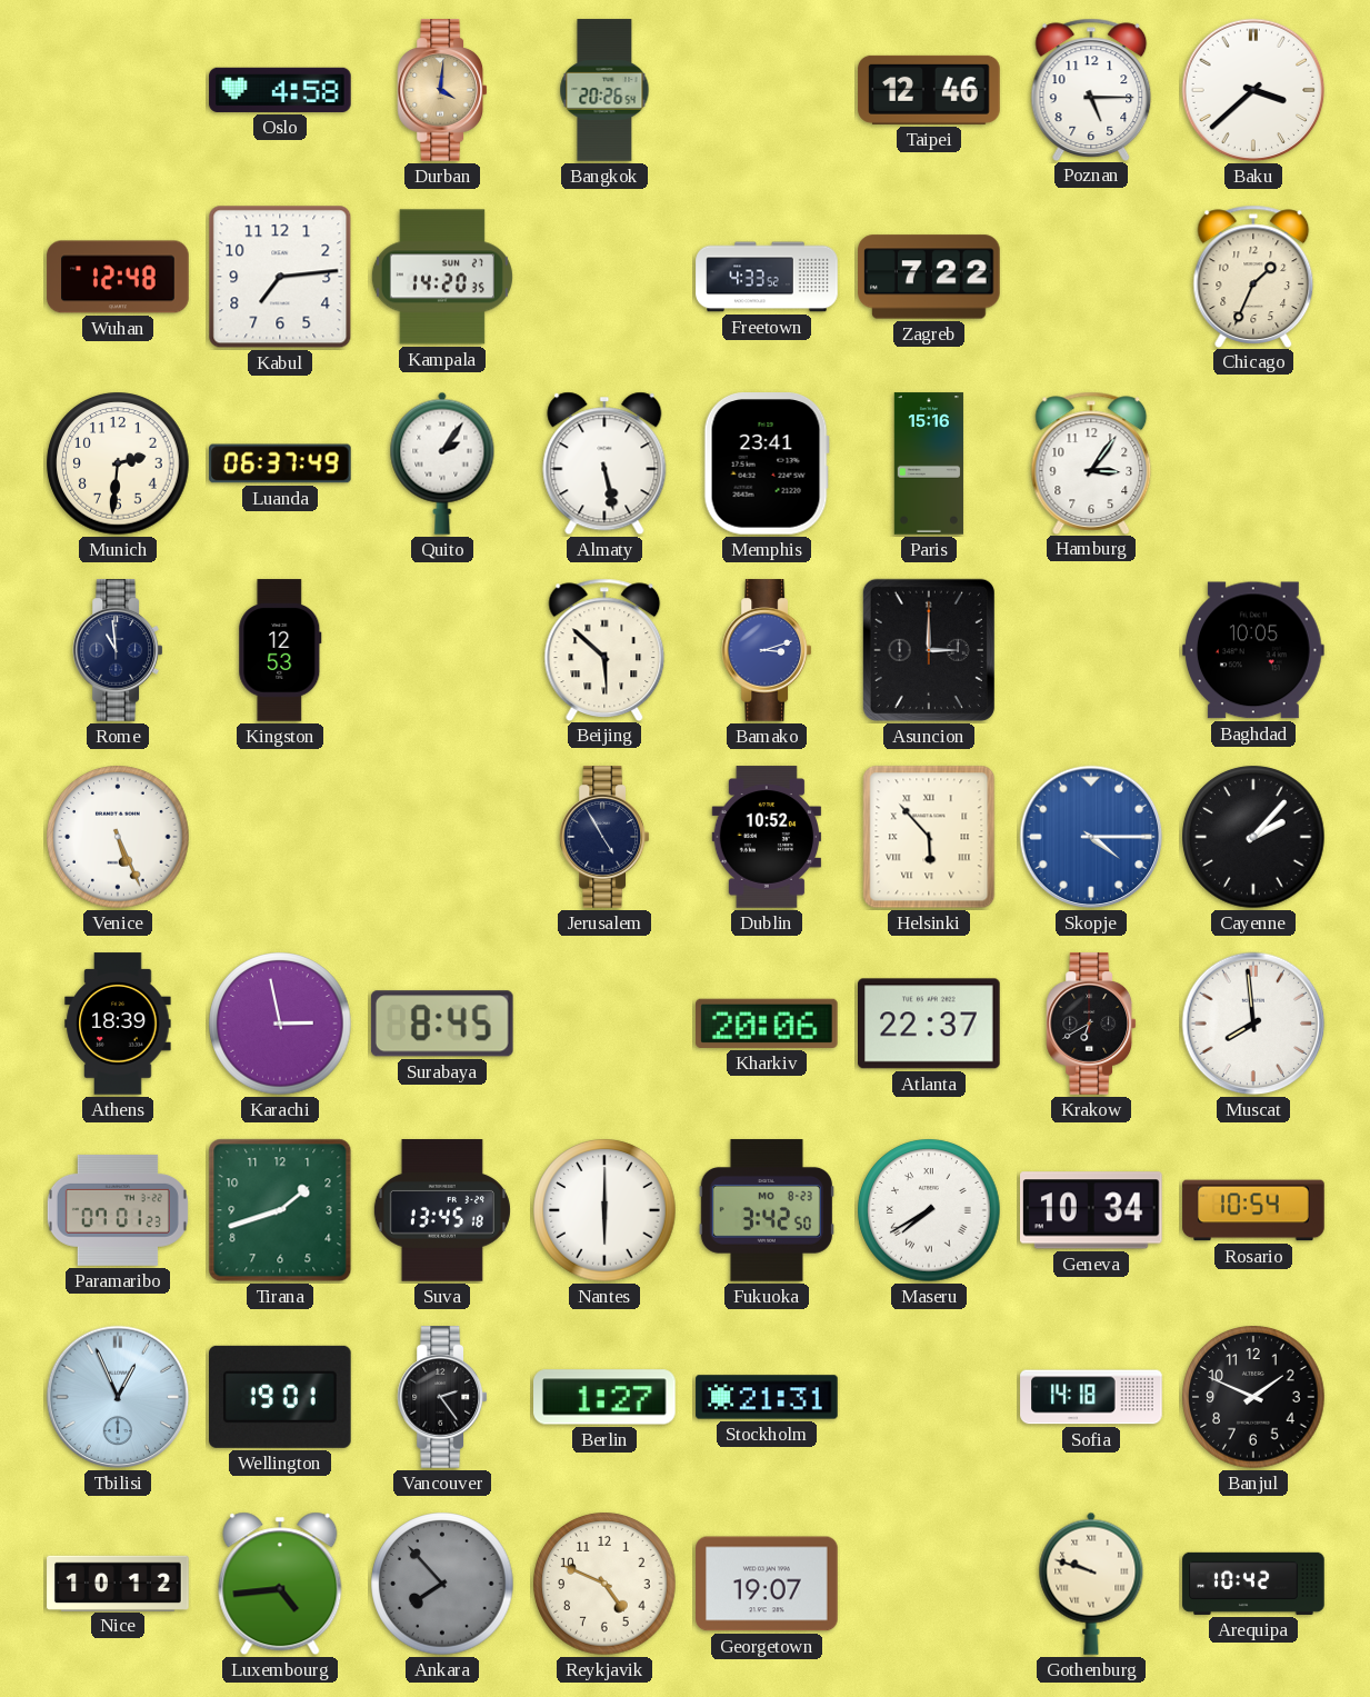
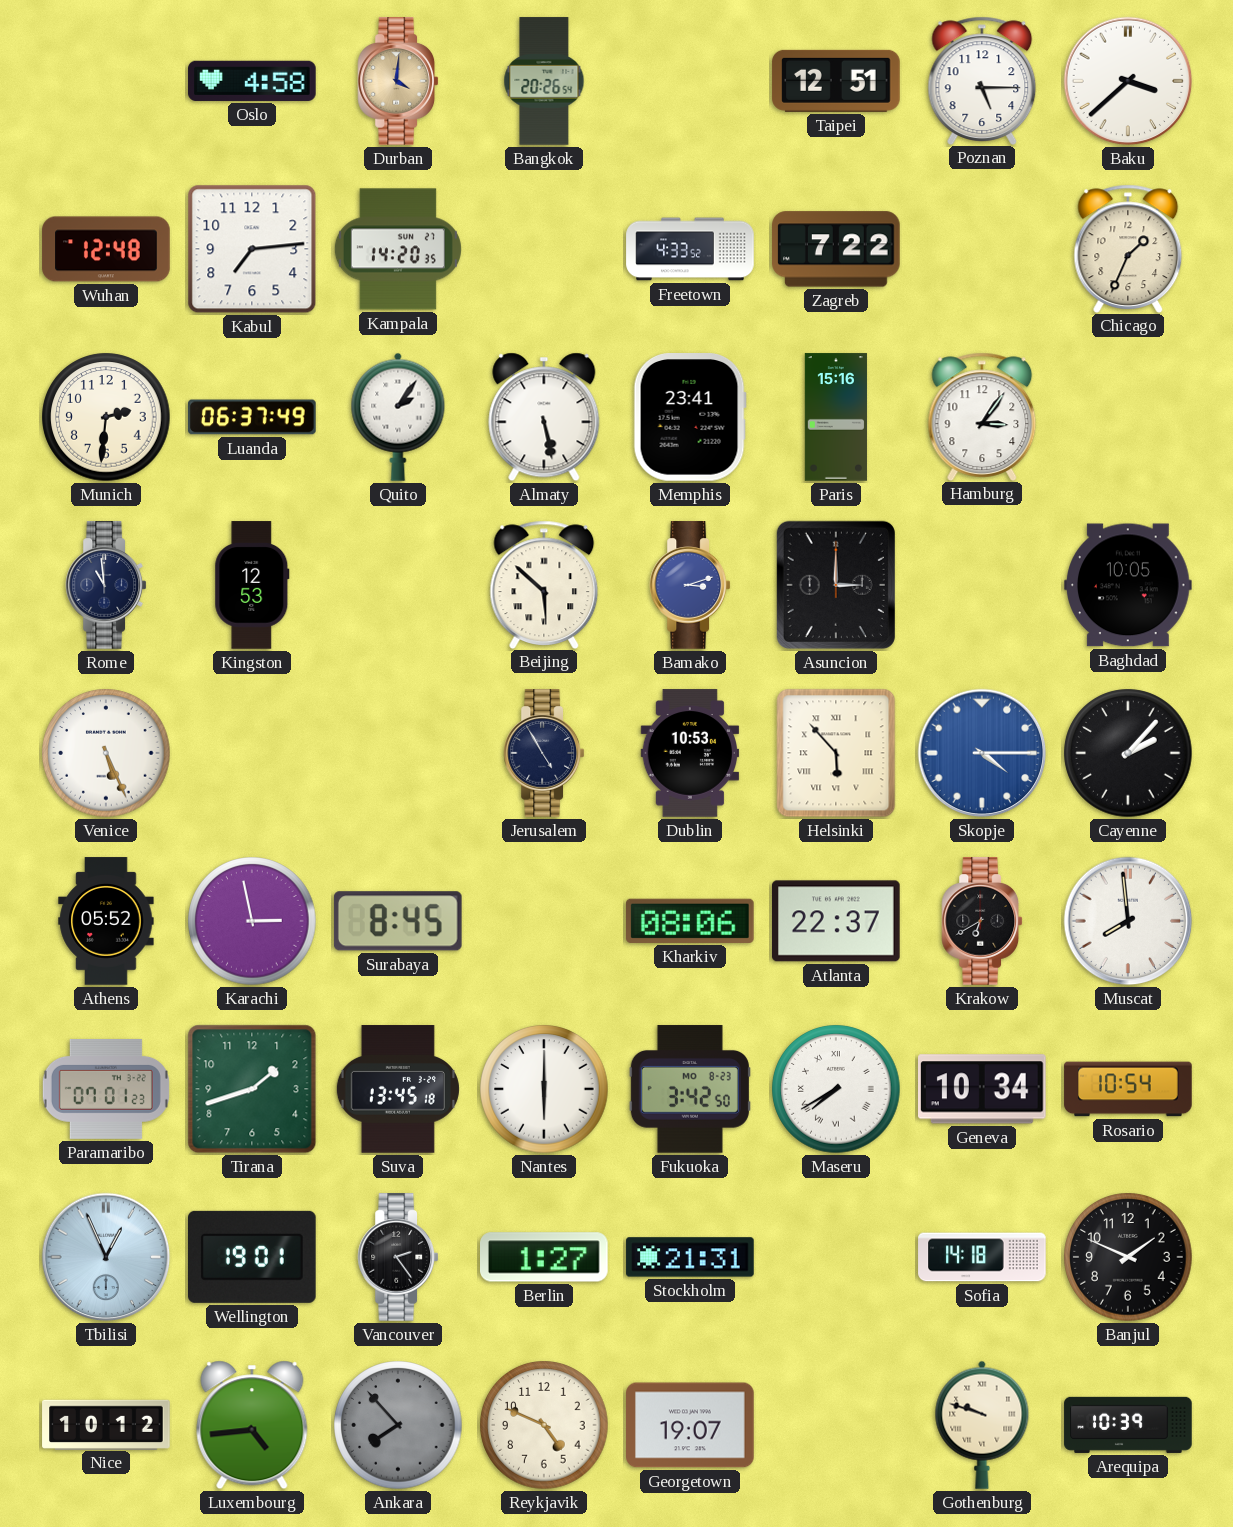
Taipei: 12:46 -> 12:51
Dublin: 10:52 -> 10:53
Athens: 18:39 -> 05:52
Kharkiv: 20:06 -> 08:06
Arequipa: 10:42 -> 10:39
